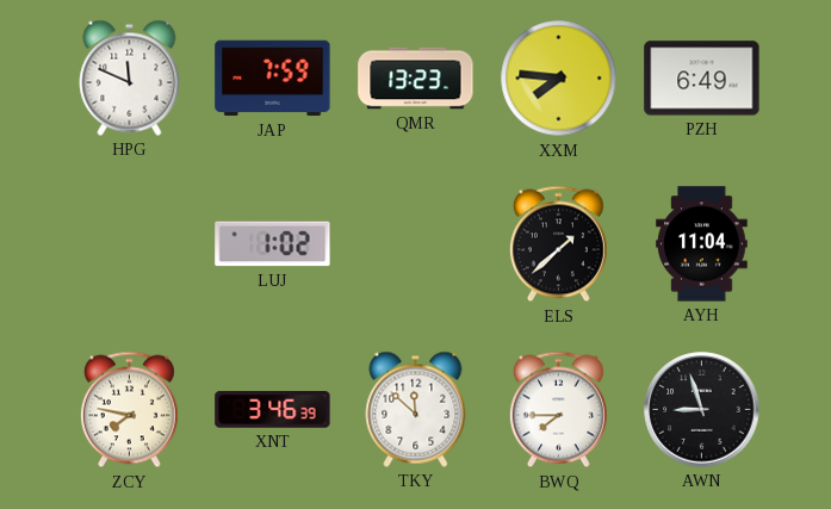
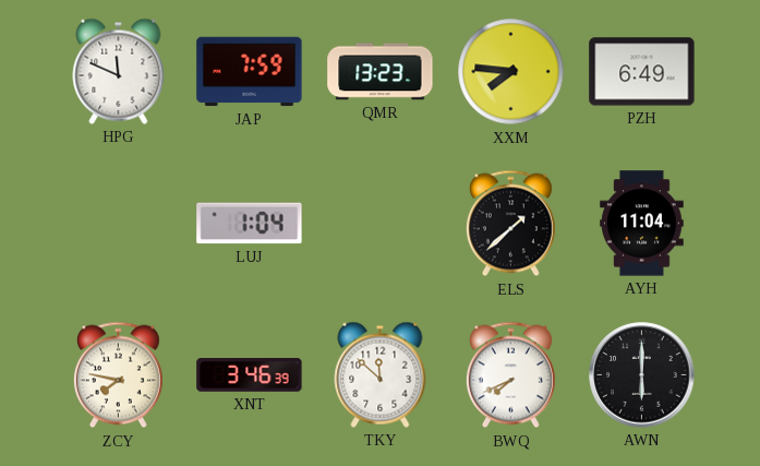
LUJ: 1:02 -> 1:04
BWQ: 7:45 -> 7:41
AWN: 8:57 -> 6:00
